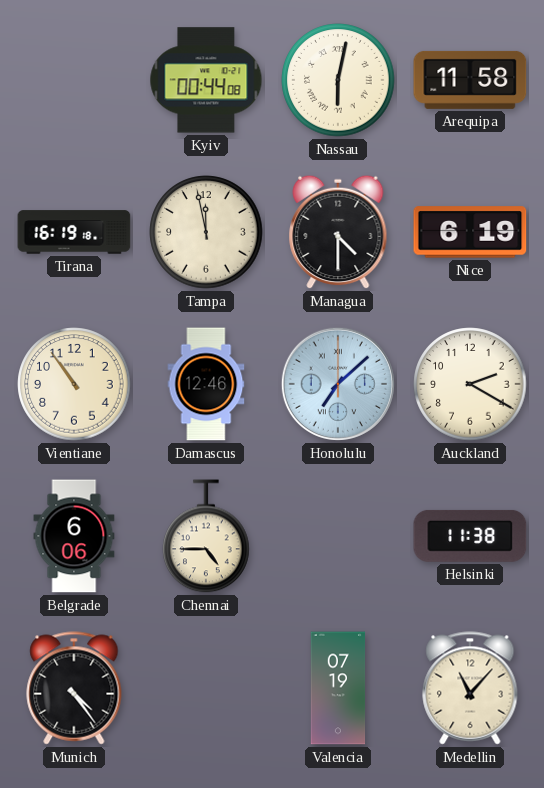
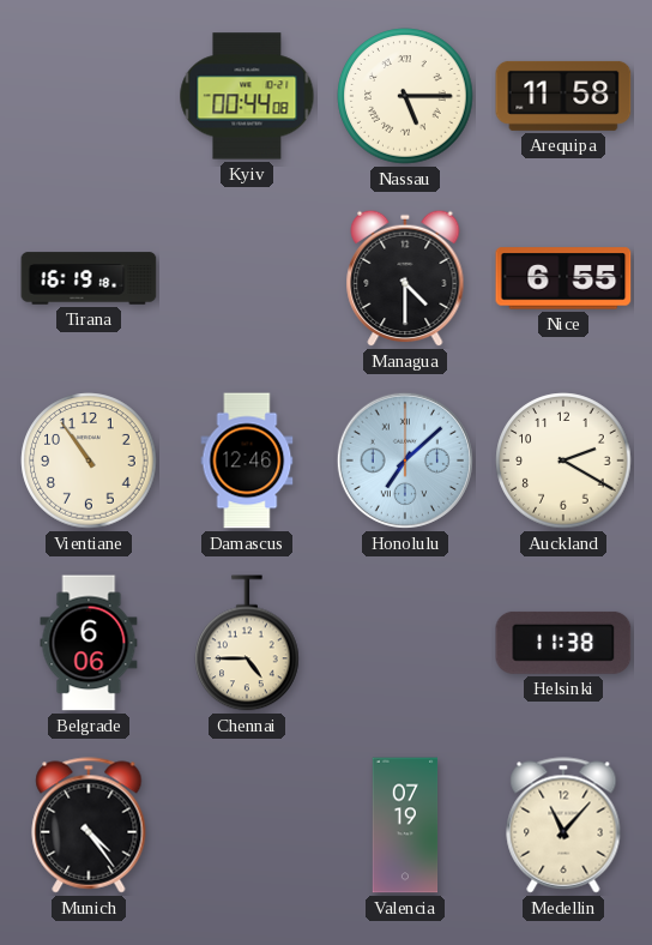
Nassau: 6:02 -> 5:15
Tampa: 11:58 -> none
Nice: 6:19 -> 6:55
